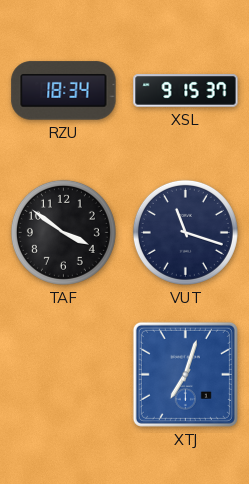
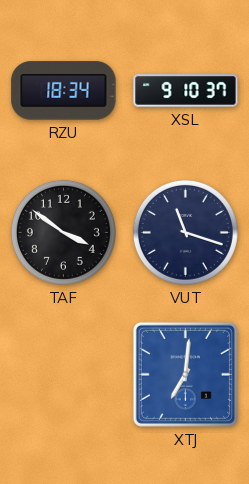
XSL: 9:15 -> 9:10
XTJ: 7:03 -> 7:01
